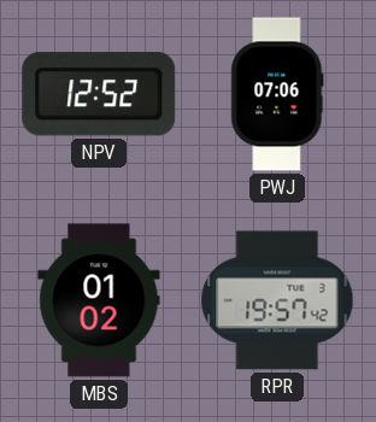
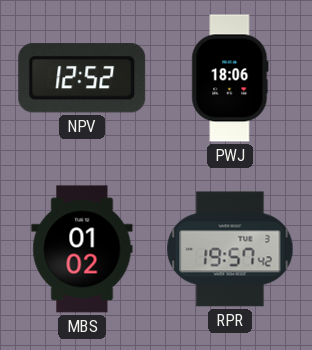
PWJ: 07:06 -> 18:06
